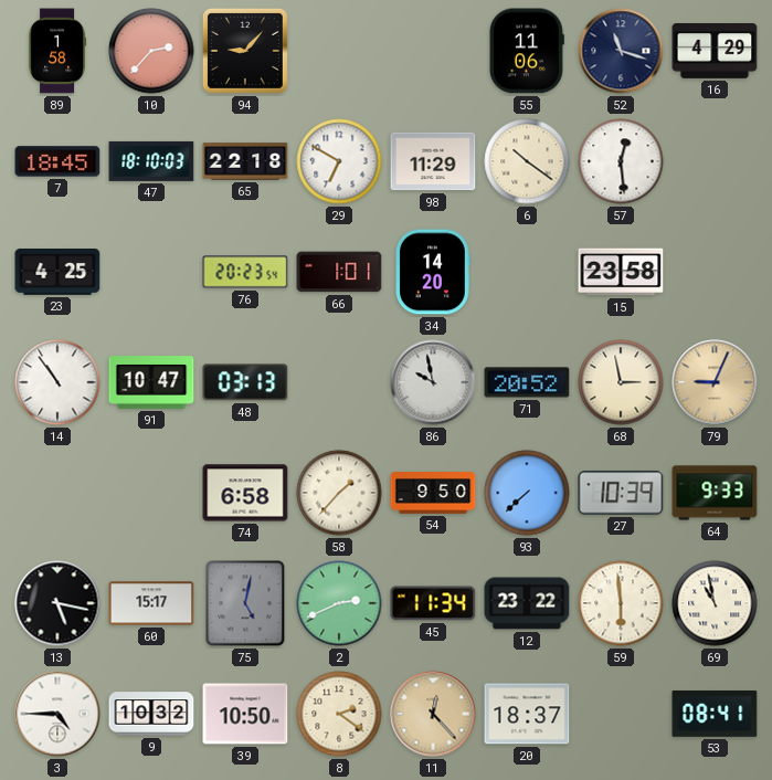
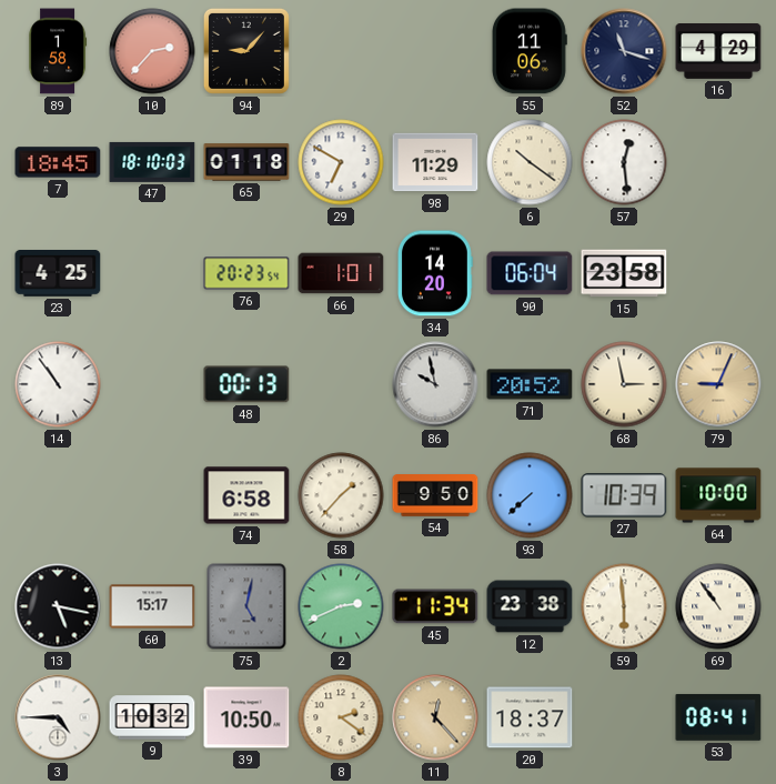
65: 22:18 -> 01:18
90: none -> 06:04
91: 10:47 -> none
48: 03:13 -> 00:13
64: 9:33 -> 10:00
12: 23:22 -> 23:38
69: 10:58 -> 10:54
